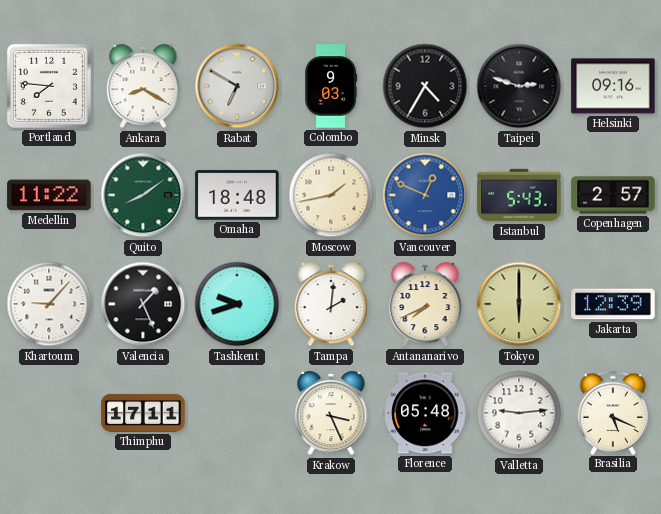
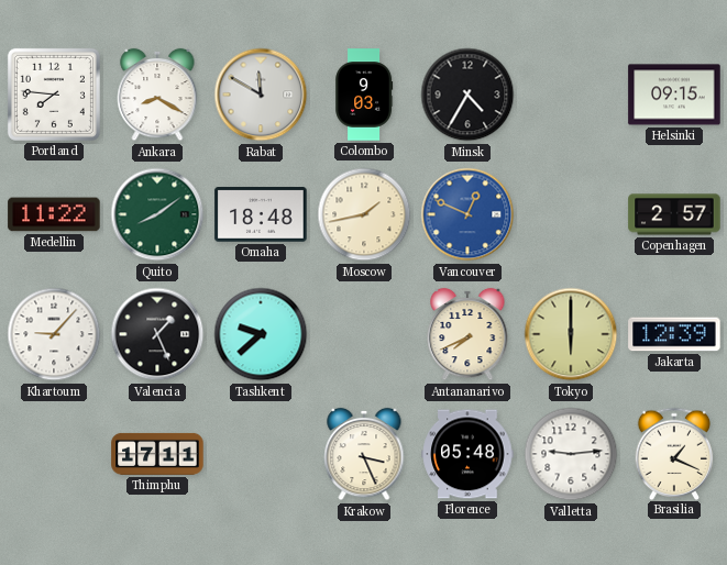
Rabat: 6:50 -> 11:50
Taipei: 2:48 -> none
Helsinki: 09:16 -> 09:15
Istanbul: 5:43 -> none
Tashkent: 9:42 -> 9:38
Tampa: 2:01 -> none
Brasilia: 5:19 -> 1:19
